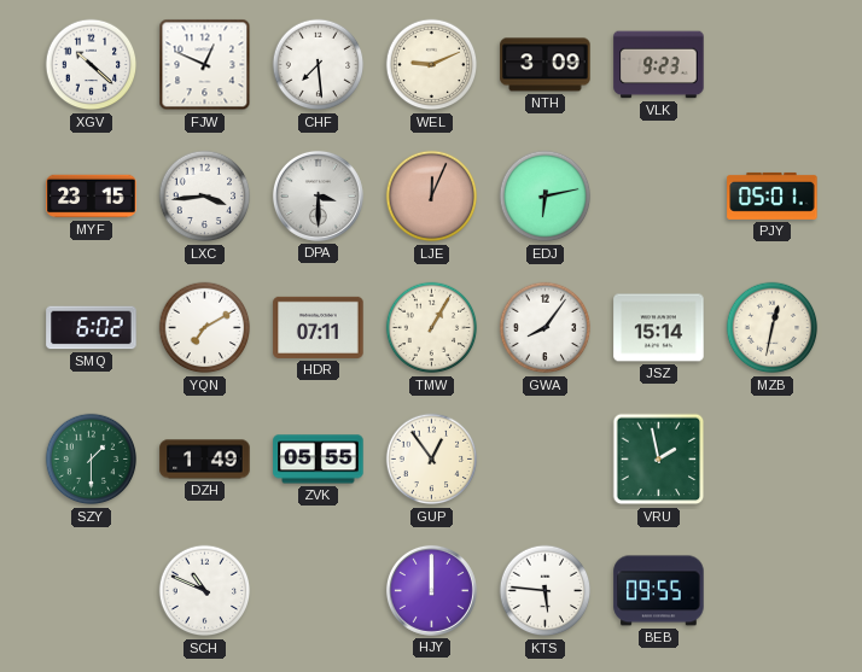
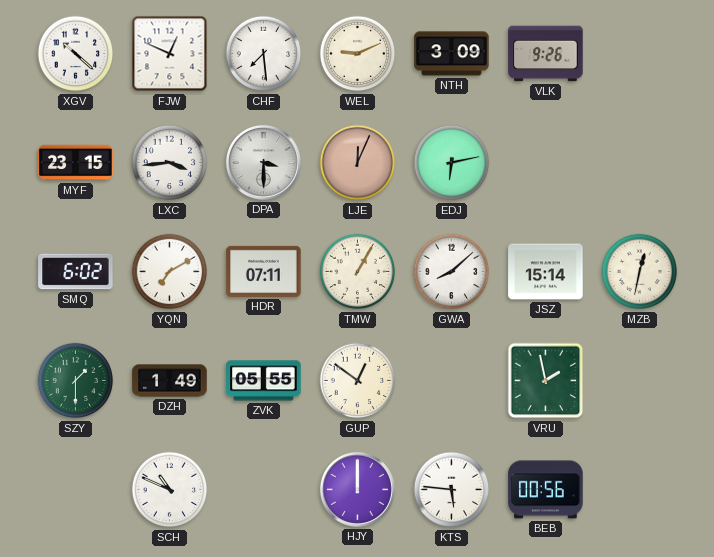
VLK: 9:23 -> 9:26
PJY: 05:01 -> none
GWA: 8:06 -> 8:08
GUP: 12:54 -> 12:51
BEB: 09:55 -> 00:56
